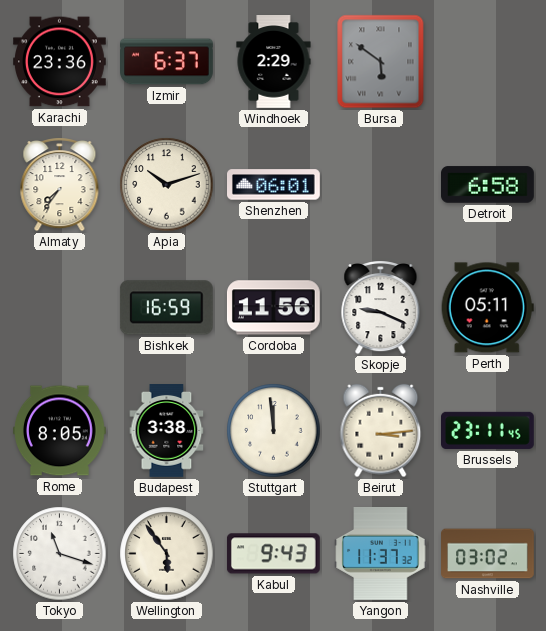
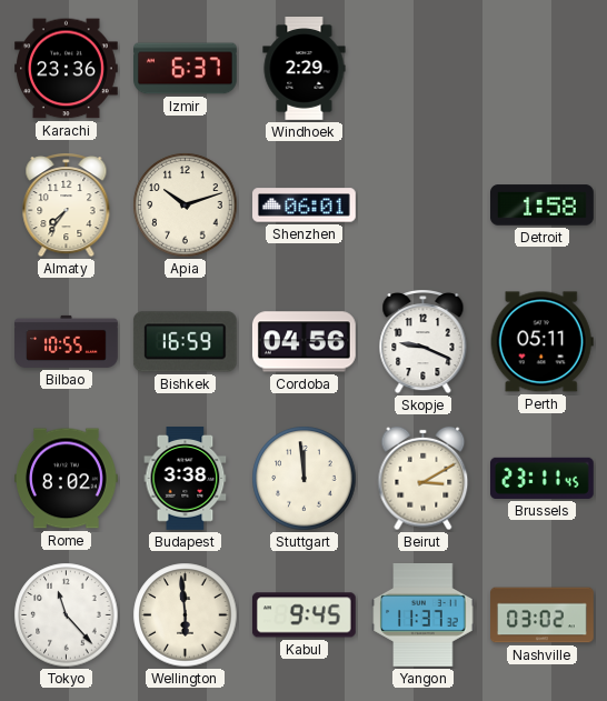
Bursa: 5:51 -> none
Detroit: 6:58 -> 1:58
Bilbao: none -> 10:55
Cordoba: 11:56 -> 04:56
Rome: 8:05 -> 8:02
Beirut: 3:14 -> 3:10
Tokyo: 11:18 -> 11:23
Wellington: 5:54 -> 5:59
Kabul: 9:43 -> 9:45
